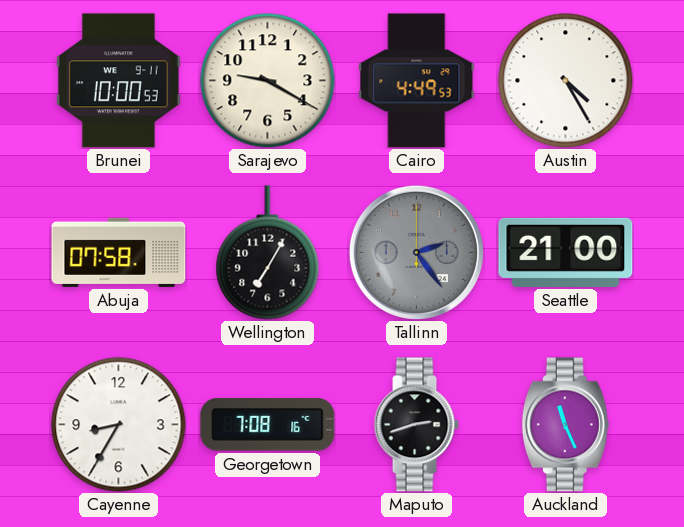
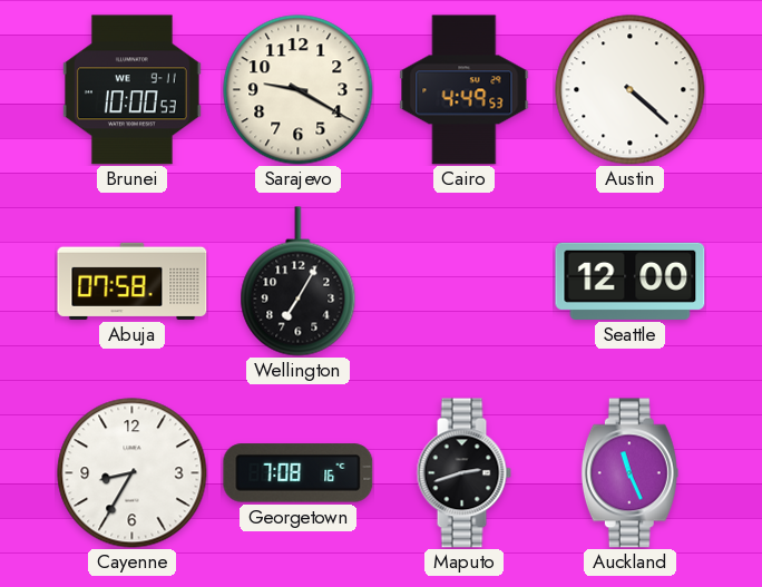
Austin: 4:25 -> 4:22
Tallinn: 2:24 -> none
Seattle: 21:00 -> 12:00
